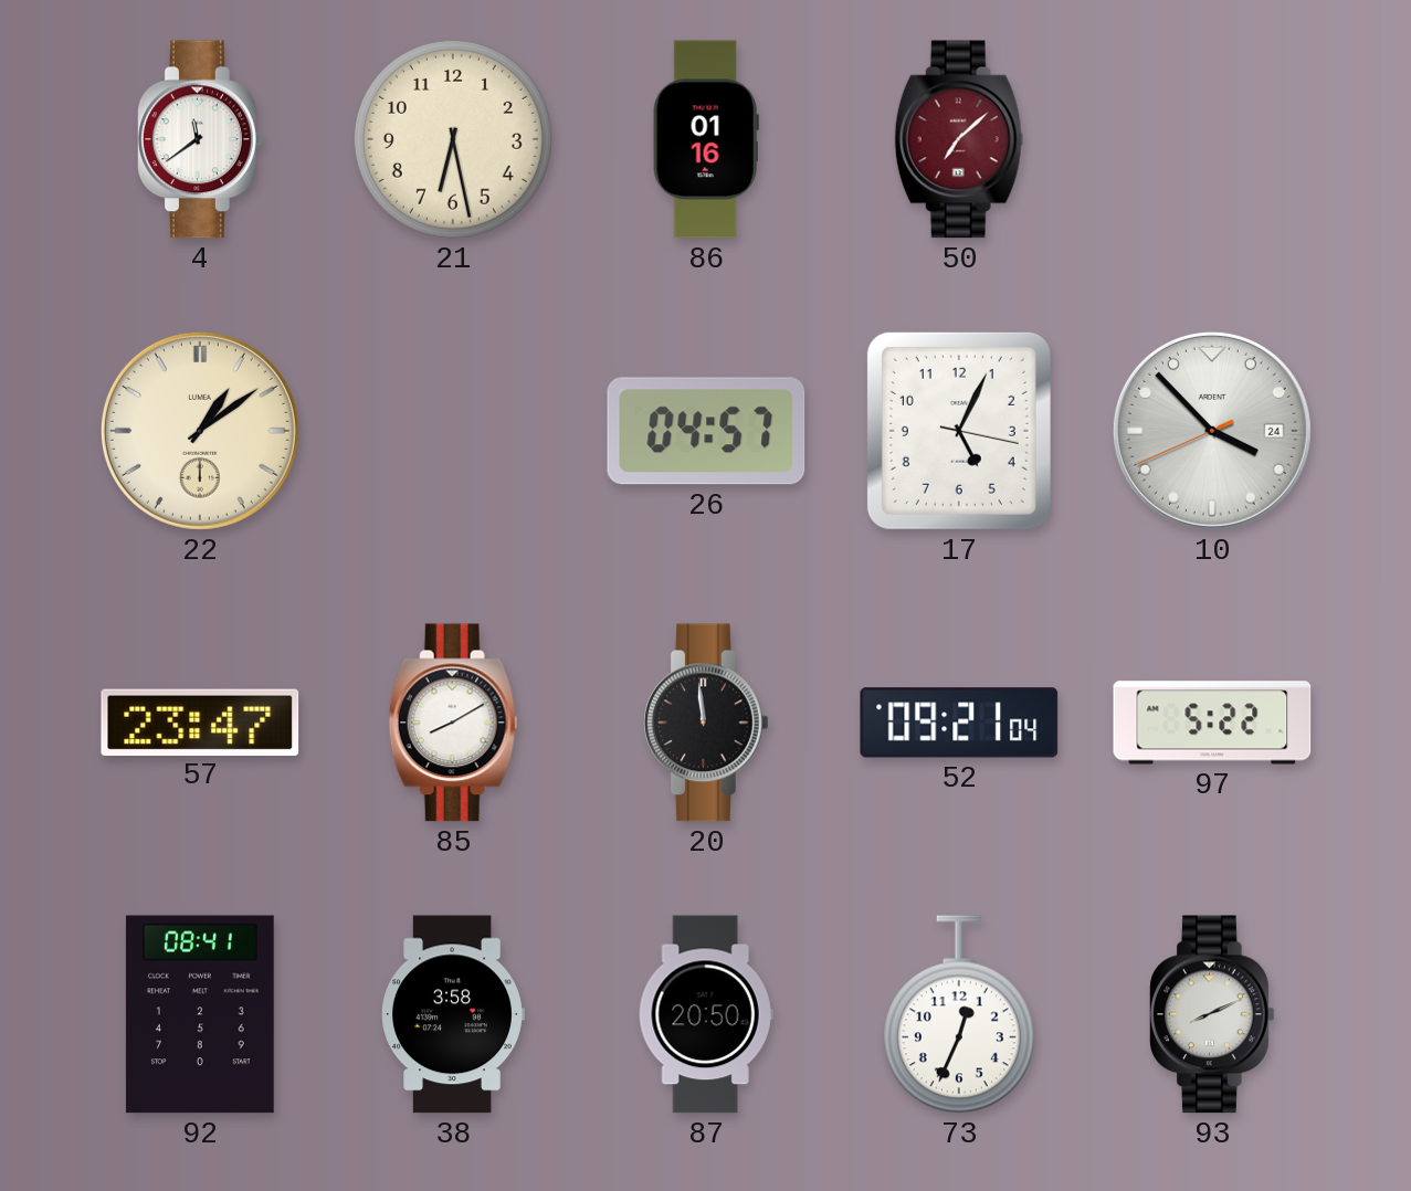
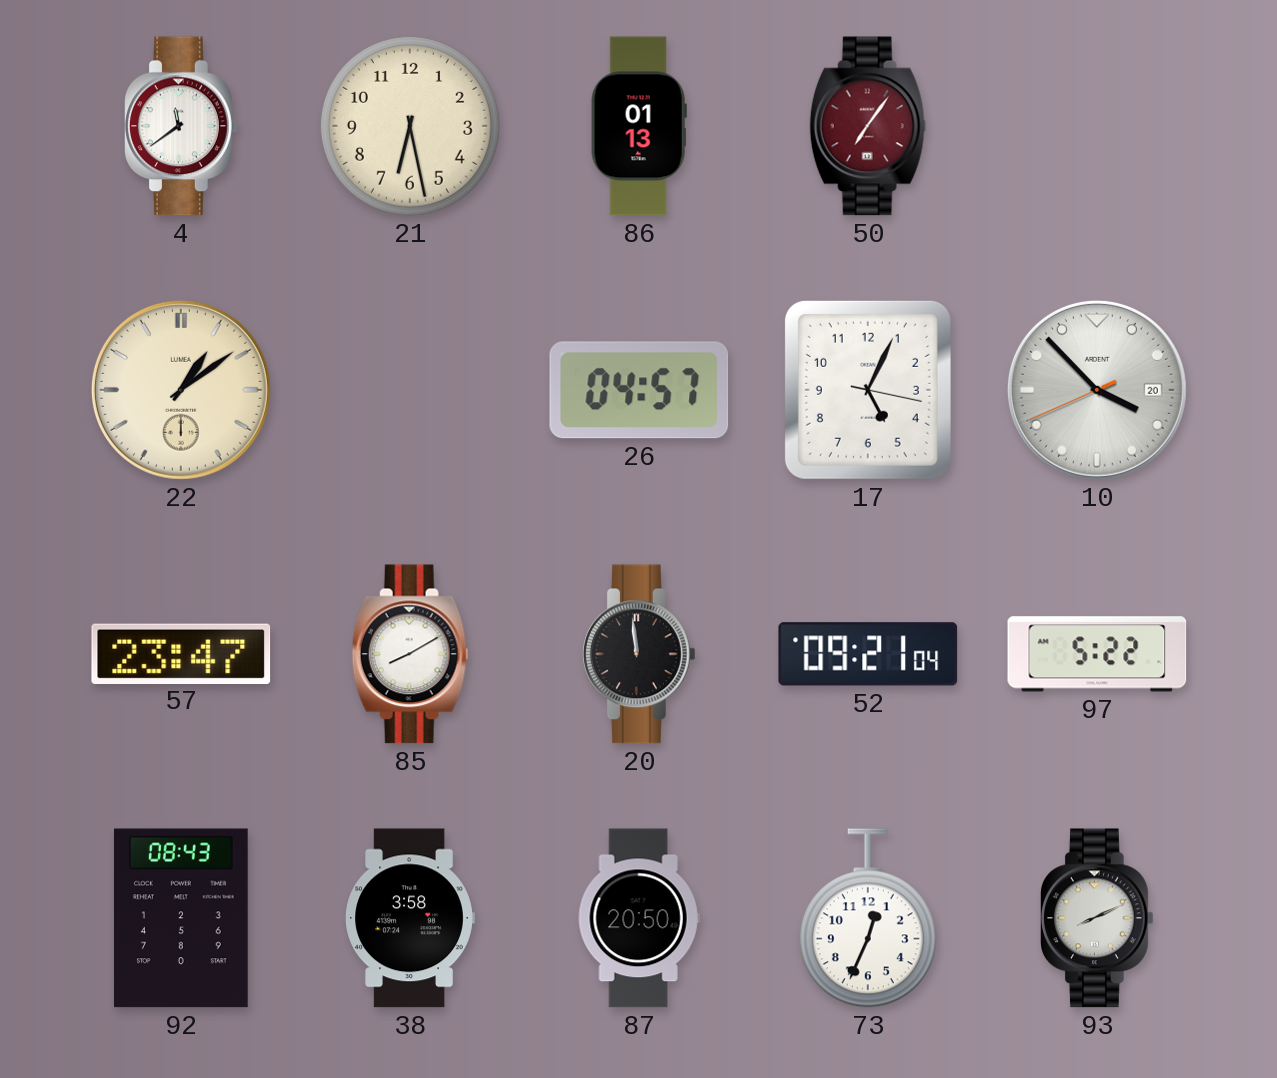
86: 01:16 -> 01:13
50: 7:08 -> 7:06
10 date: 24 -> 20
92: 08:41 -> 08:43
